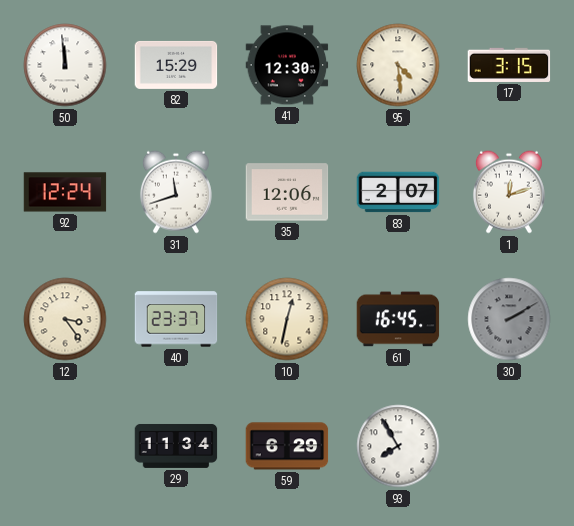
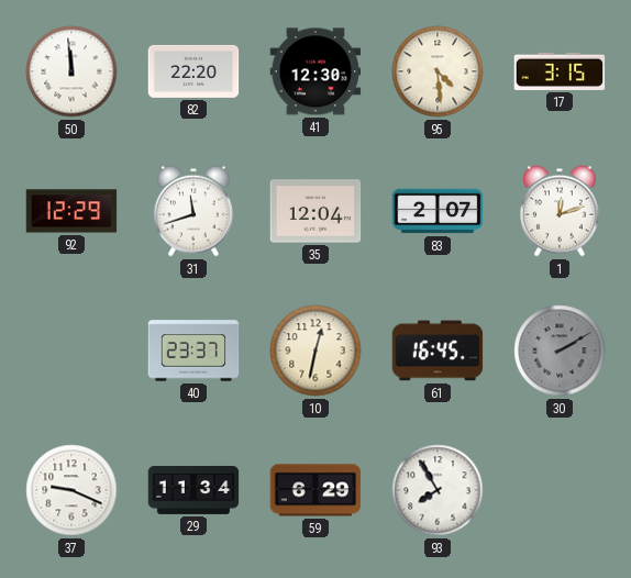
82: 15:29 -> 22:20
92: 12:24 -> 12:29
35: 12:06 -> 12:04
12: 3:24 -> none
37: none -> 9:19
